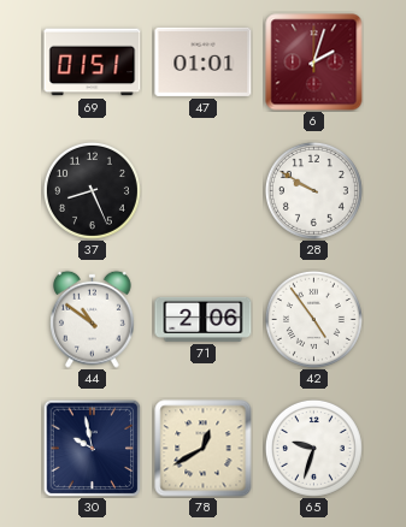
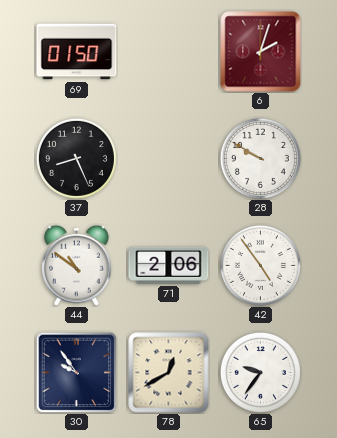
69: 01:51 -> 01:50
47: 01:01 -> none
30: 9:58 -> 9:54
65: 9:33 -> 9:36
